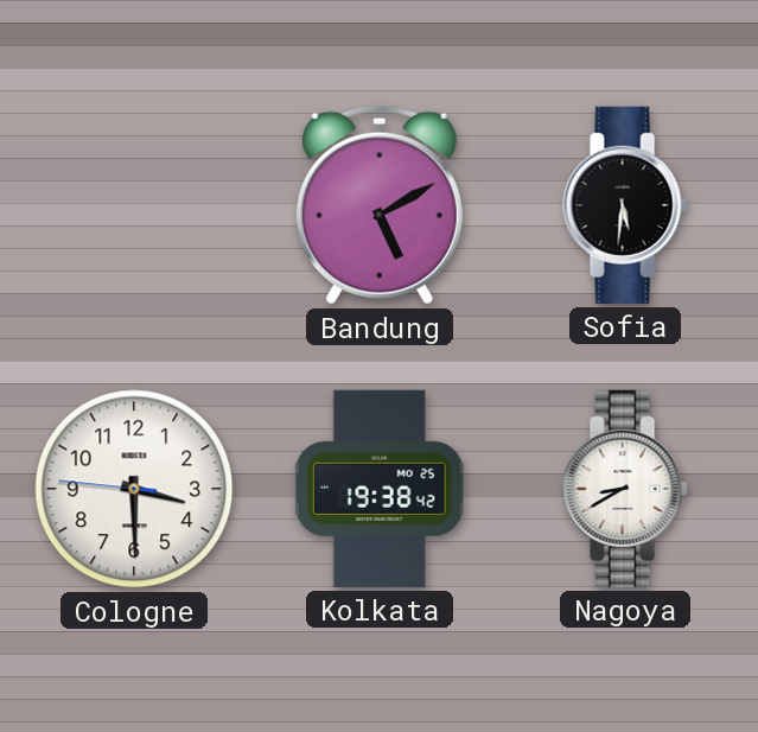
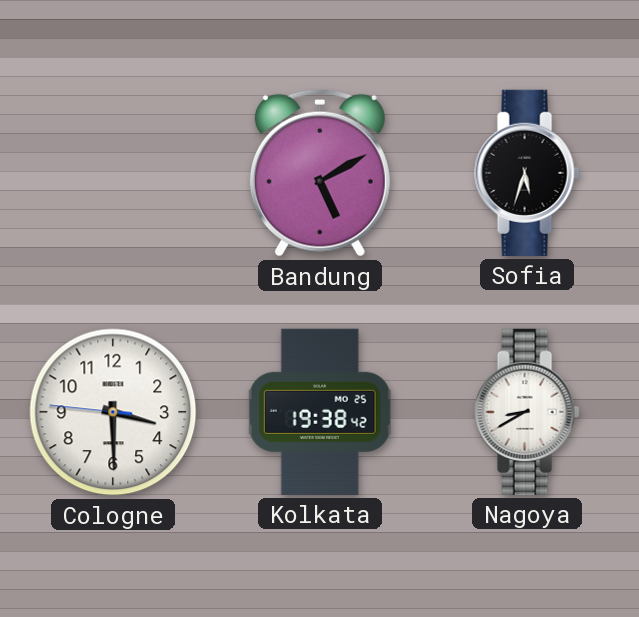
Sofia: 5:31 -> 5:33
